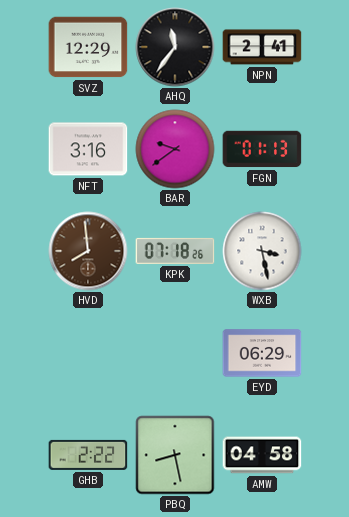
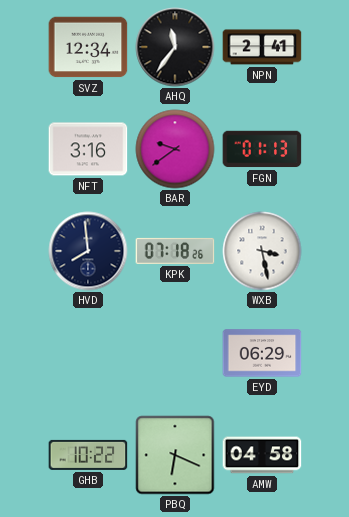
SVZ: 12:29 -> 12:34
HVD dial: brown -> navy
GHB: 2:22 -> 10:22
PBQ: 8:28 -> 6:19
